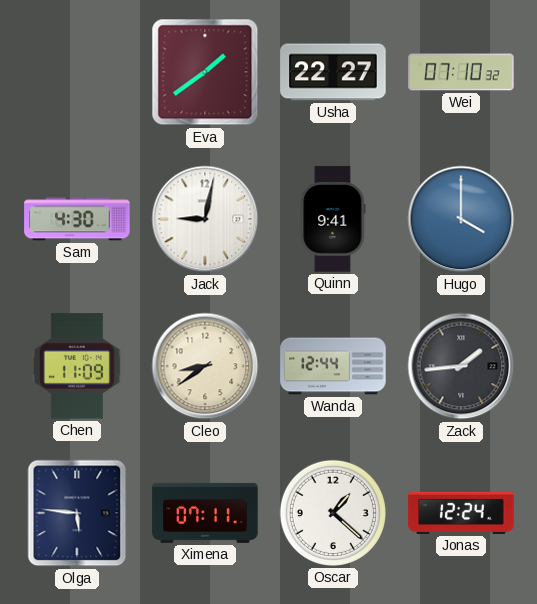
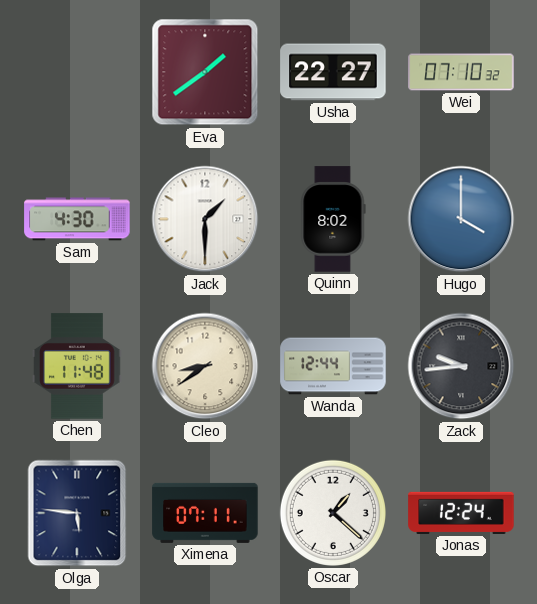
Jack: 9:02 -> 1:30
Quinn: 9:41 -> 8:02
Chen: 11:09 -> 11:48
Zack: 1:44 -> 9:44
